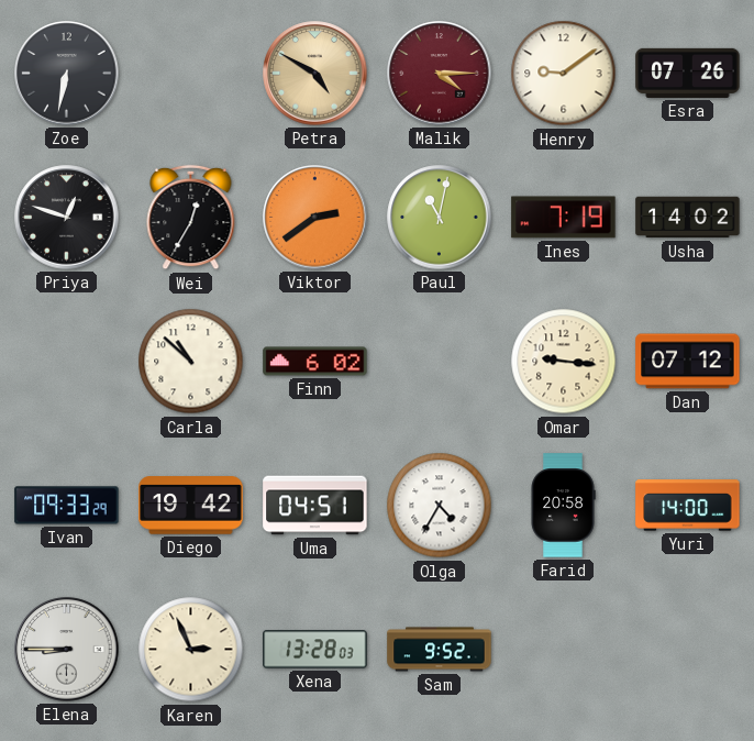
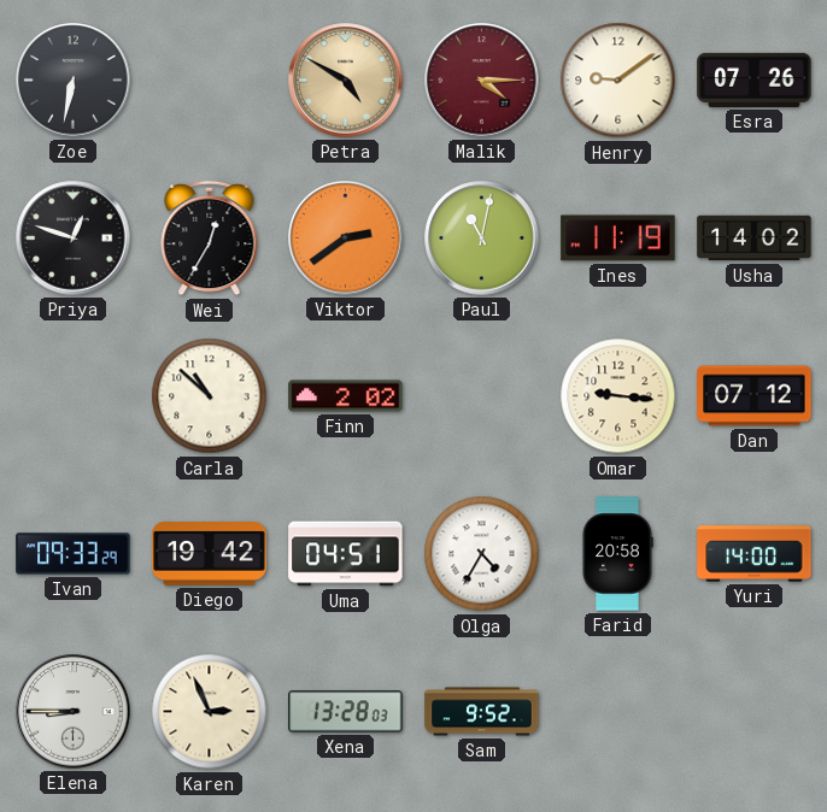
Ines: 7:19 -> 11:19
Finn: 6:02 -> 2:02
